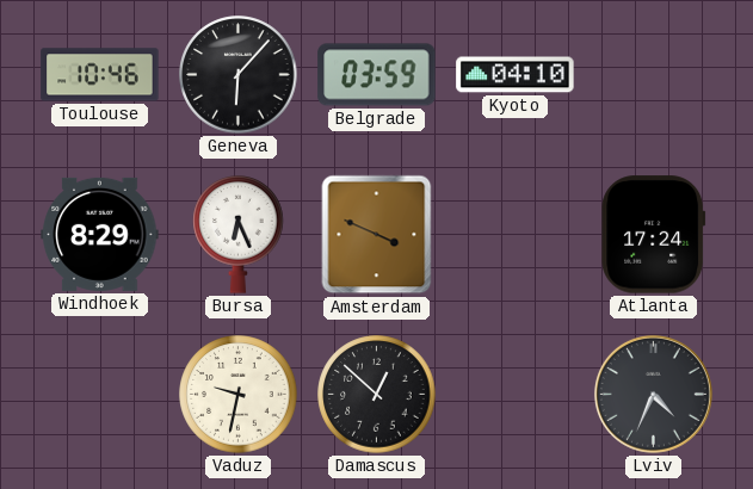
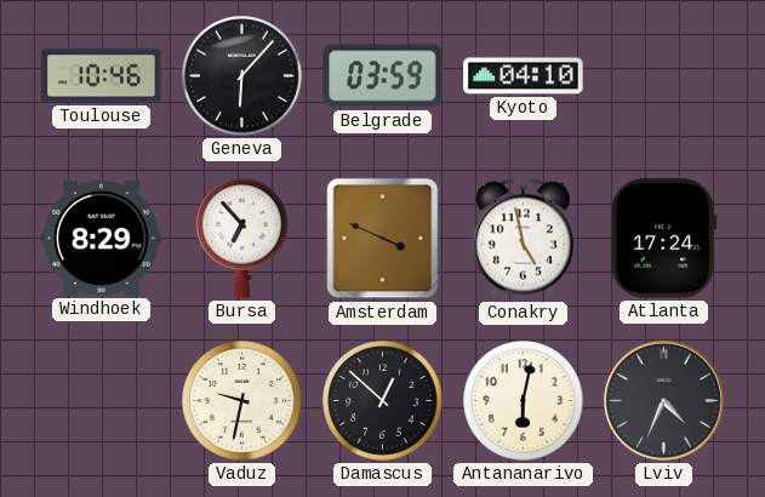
Bursa: 6:26 -> 6:53
Conakry: none -> 4:58
Antananarivo: none -> 6:02
